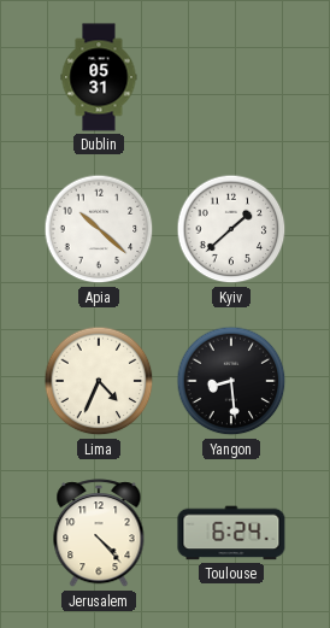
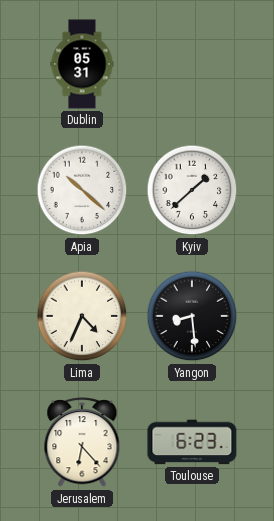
Jerusalem: 4:23 -> 6:23
Toulouse: 6:24 -> 6:23
